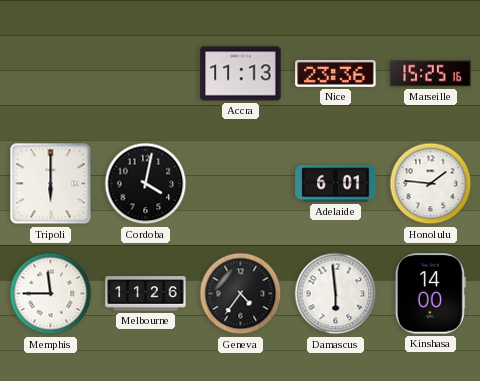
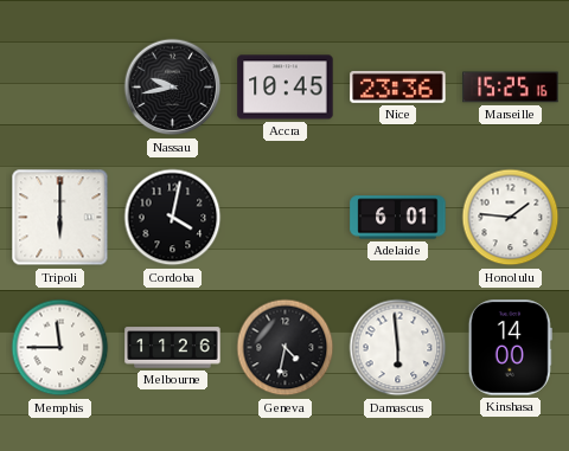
Nassau: none -> 9:43
Accra: 11:13 -> 10:45
Geneva: 4:36 -> 4:32
